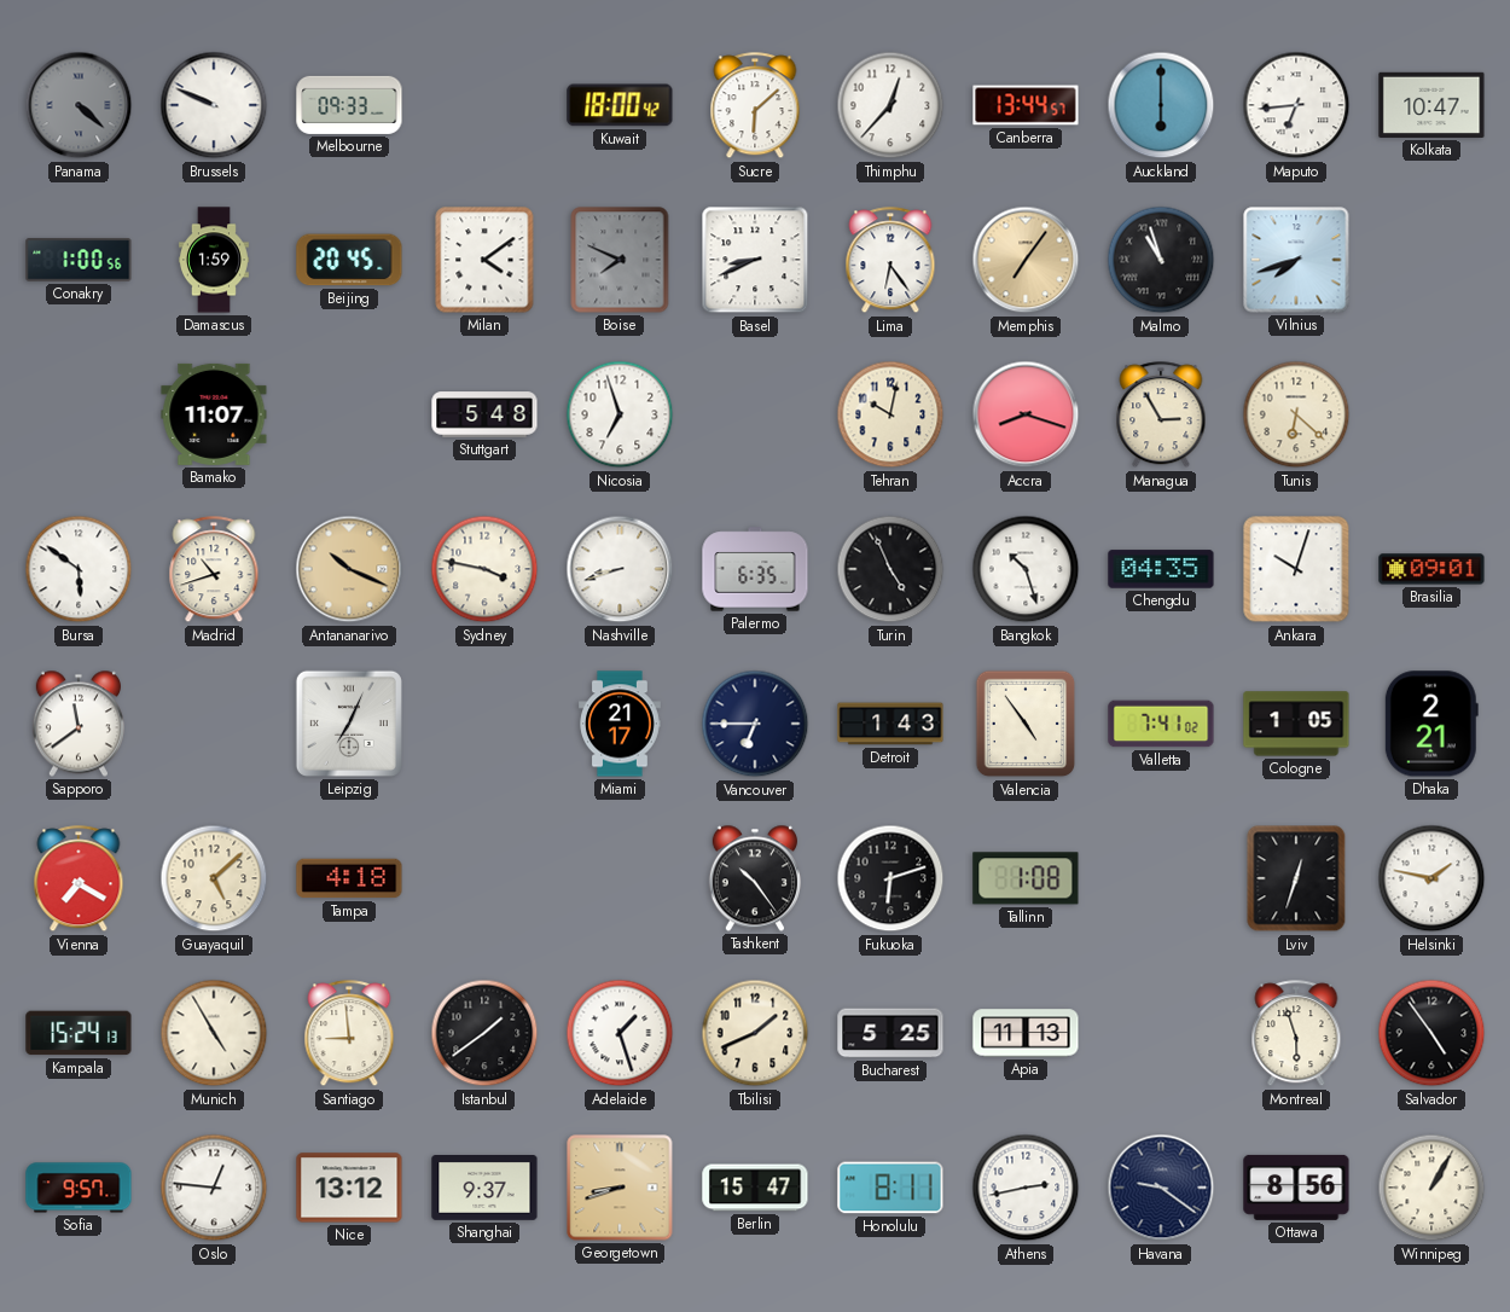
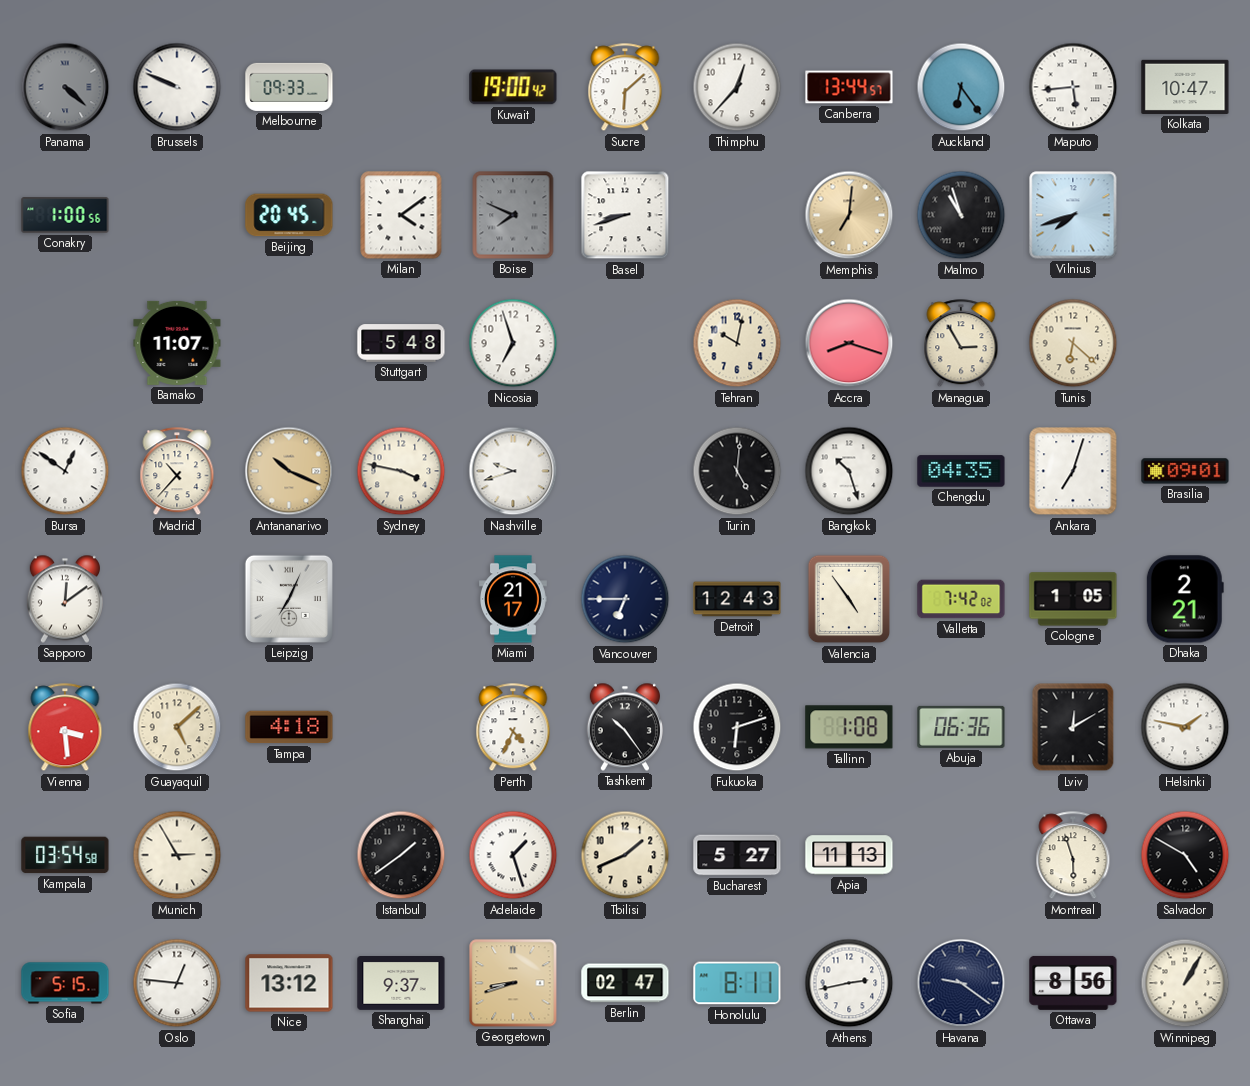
Kuwait: 18:00 -> 19:00
Auckland: 6:00 -> 6:24
Maputo: 6:44 -> 5:44
Damascus: 1:59 -> none
Basel: 8:41 -> 8:42
Lima: 6:24 -> none
Memphis: 7:06 -> 7:01
Bursa: 5:51 -> 12:51
Madrid: 10:42 -> 10:37
Nashville: 8:42 -> 9:42
Palermo: 6:35 -> none
Turin: 4:56 -> 5:01
Ankara: 10:03 -> 7:03
Sapporo: 11:39 -> 12:09
Detroit: 1:43 -> 12:43
Valletta: 7:41 -> 7:42
Vienna: 7:20 -> 3:29
Perth: none -> 4:34
Abuja: none -> 06:36
Lviv: 12:33 -> 12:10
Kampala: 15:24 -> 03:54
Munich: 4:55 -> 2:55
Santiago: 8:59 -> none
Bucharest: 5:25 -> 5:27
Salvador: 4:54 -> 4:50
Sofia: 9:57 -> 5:15
Berlin: 15:47 -> 02:47
